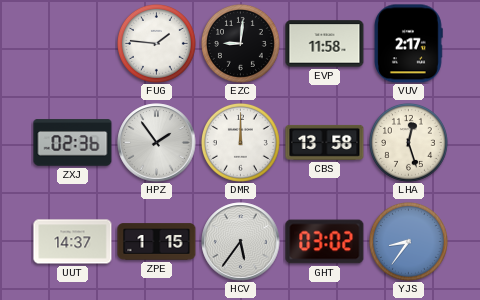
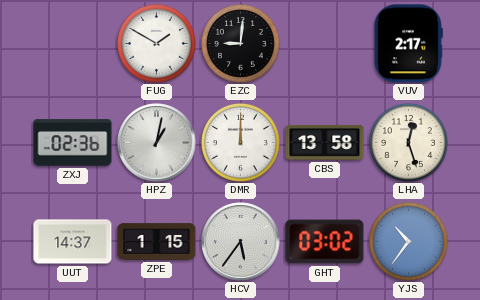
FUG: 1:46 -> 1:50
EVP: 11:58 -> none
HPZ: 1:54 -> 1:02
YJS: 8:36 -> 10:36
